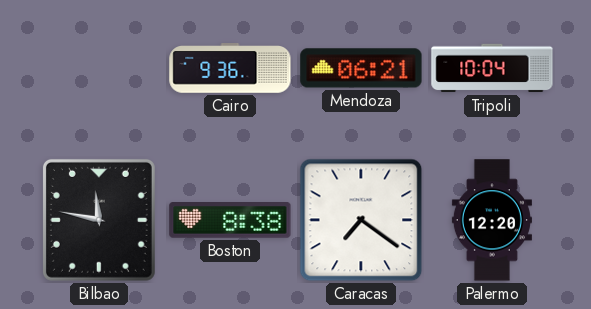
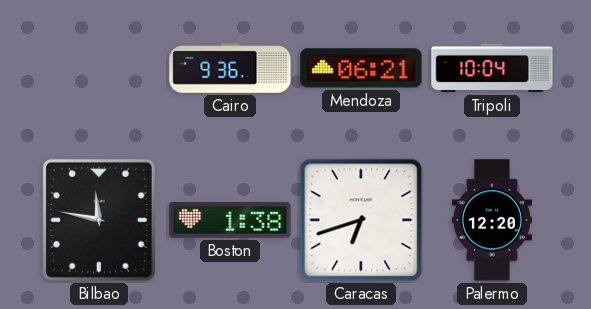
Boston: 8:38 -> 1:38
Caracas: 7:21 -> 6:42
